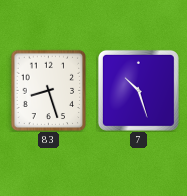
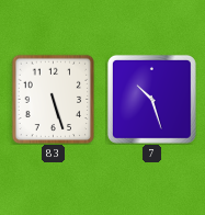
83: 8:27 -> 5:27
